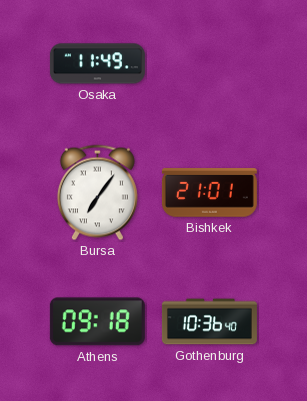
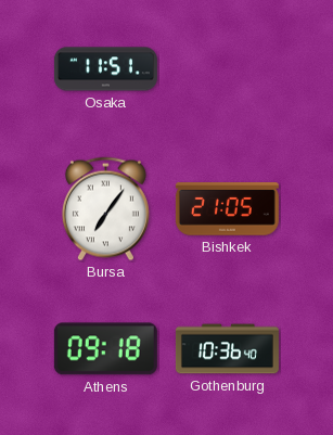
Osaka: 11:49 -> 11:51
Bishkek: 21:01 -> 21:05
